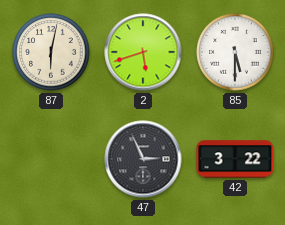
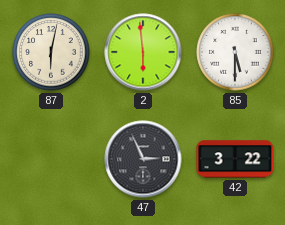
2: 5:42 -> 5:59
